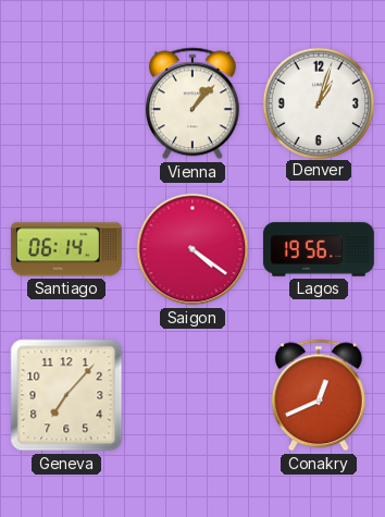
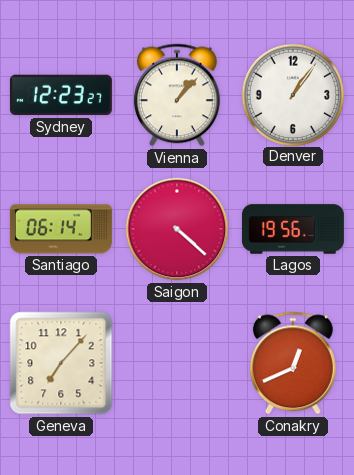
Sydney: none -> 12:23
Denver: 1:03 -> 1:06
Saigon: 4:21 -> 4:22
